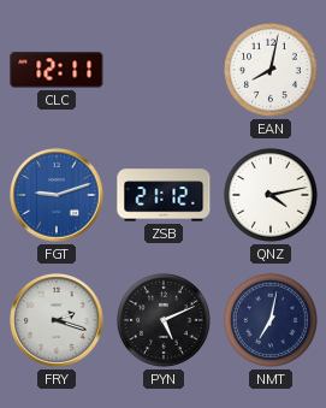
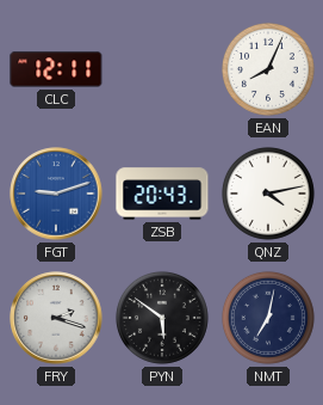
EAN: 8:02 -> 8:04
ZSB: 21:12 -> 20:43
PYN: 5:11 -> 5:51
